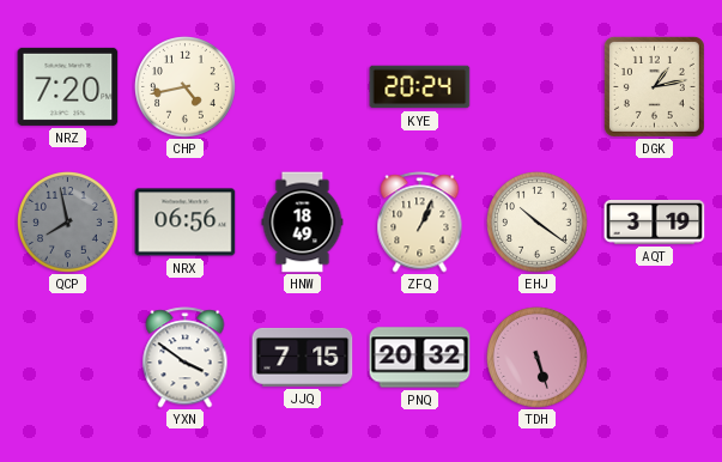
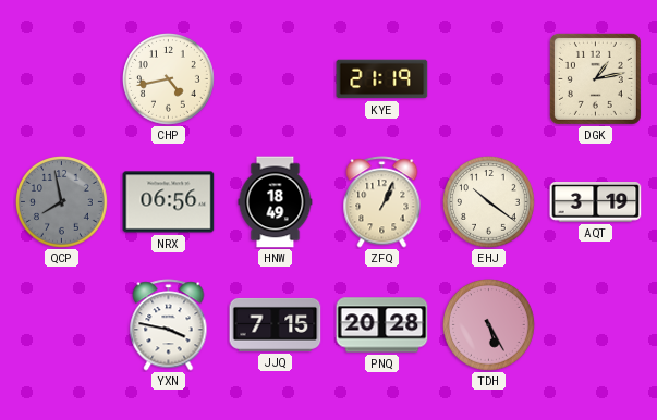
NRZ: 7:20 -> none
KYE: 20:24 -> 21:19
YXN: 3:51 -> 3:47
PNQ: 20:32 -> 20:28
TDH: 5:27 -> 5:25
